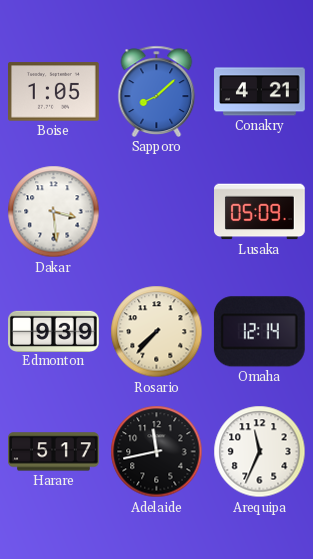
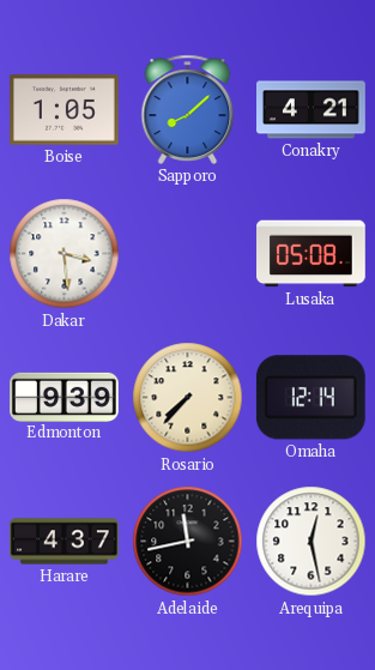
Lusaka: 05:09 -> 05:08
Harare: 5:17 -> 4:37
Arequipa: 11:34 -> 12:28
